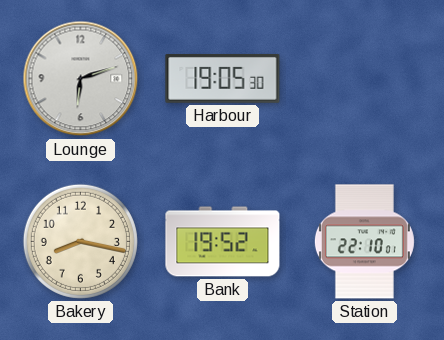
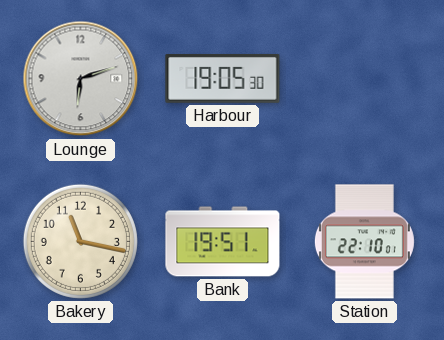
Bakery: 8:17 -> 11:17
Bank: 19:52 -> 19:51
